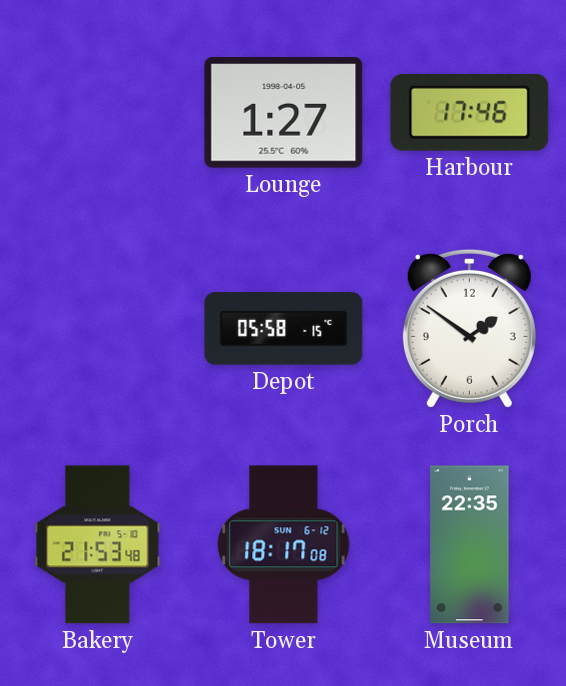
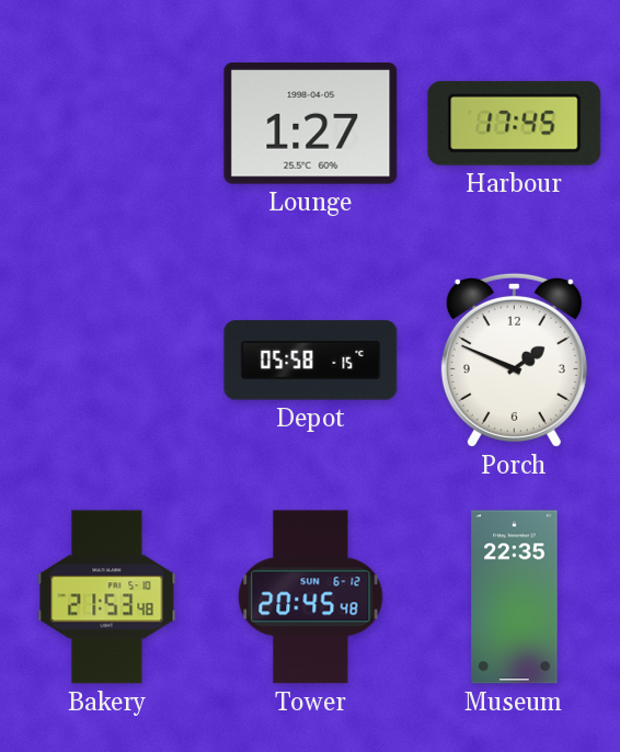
Harbour: 17:46 -> 17:45
Porch: 1:51 -> 1:49
Tower: 18:17 -> 20:45
